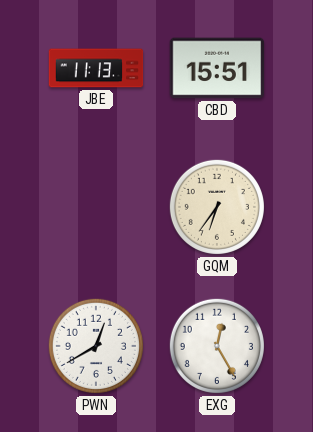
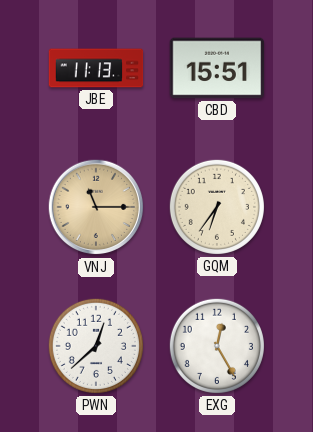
VNJ: none -> 11:15
PWN: 12:40 -> 12:38
